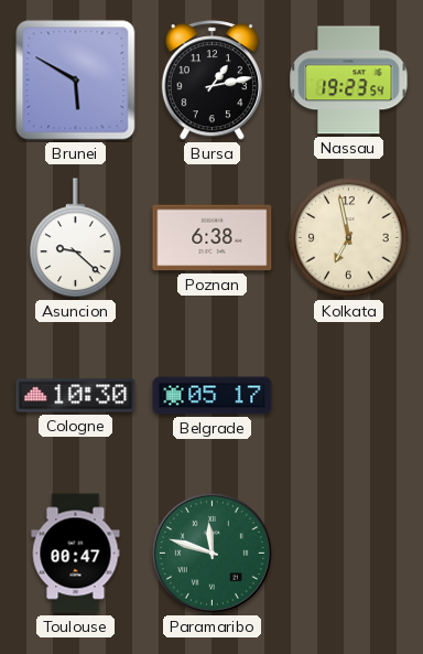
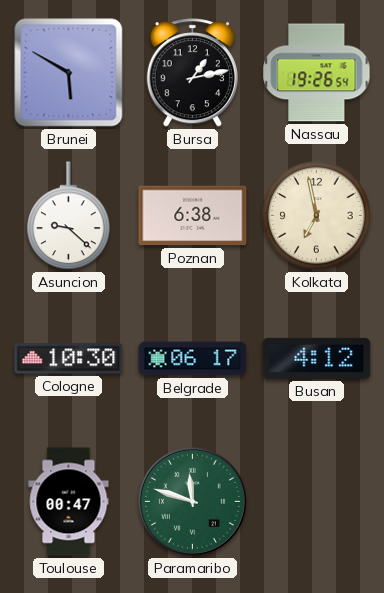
Nassau: 19:23 -> 19:26
Belgrade: 05:17 -> 06:17
Busan: none -> 4:12
